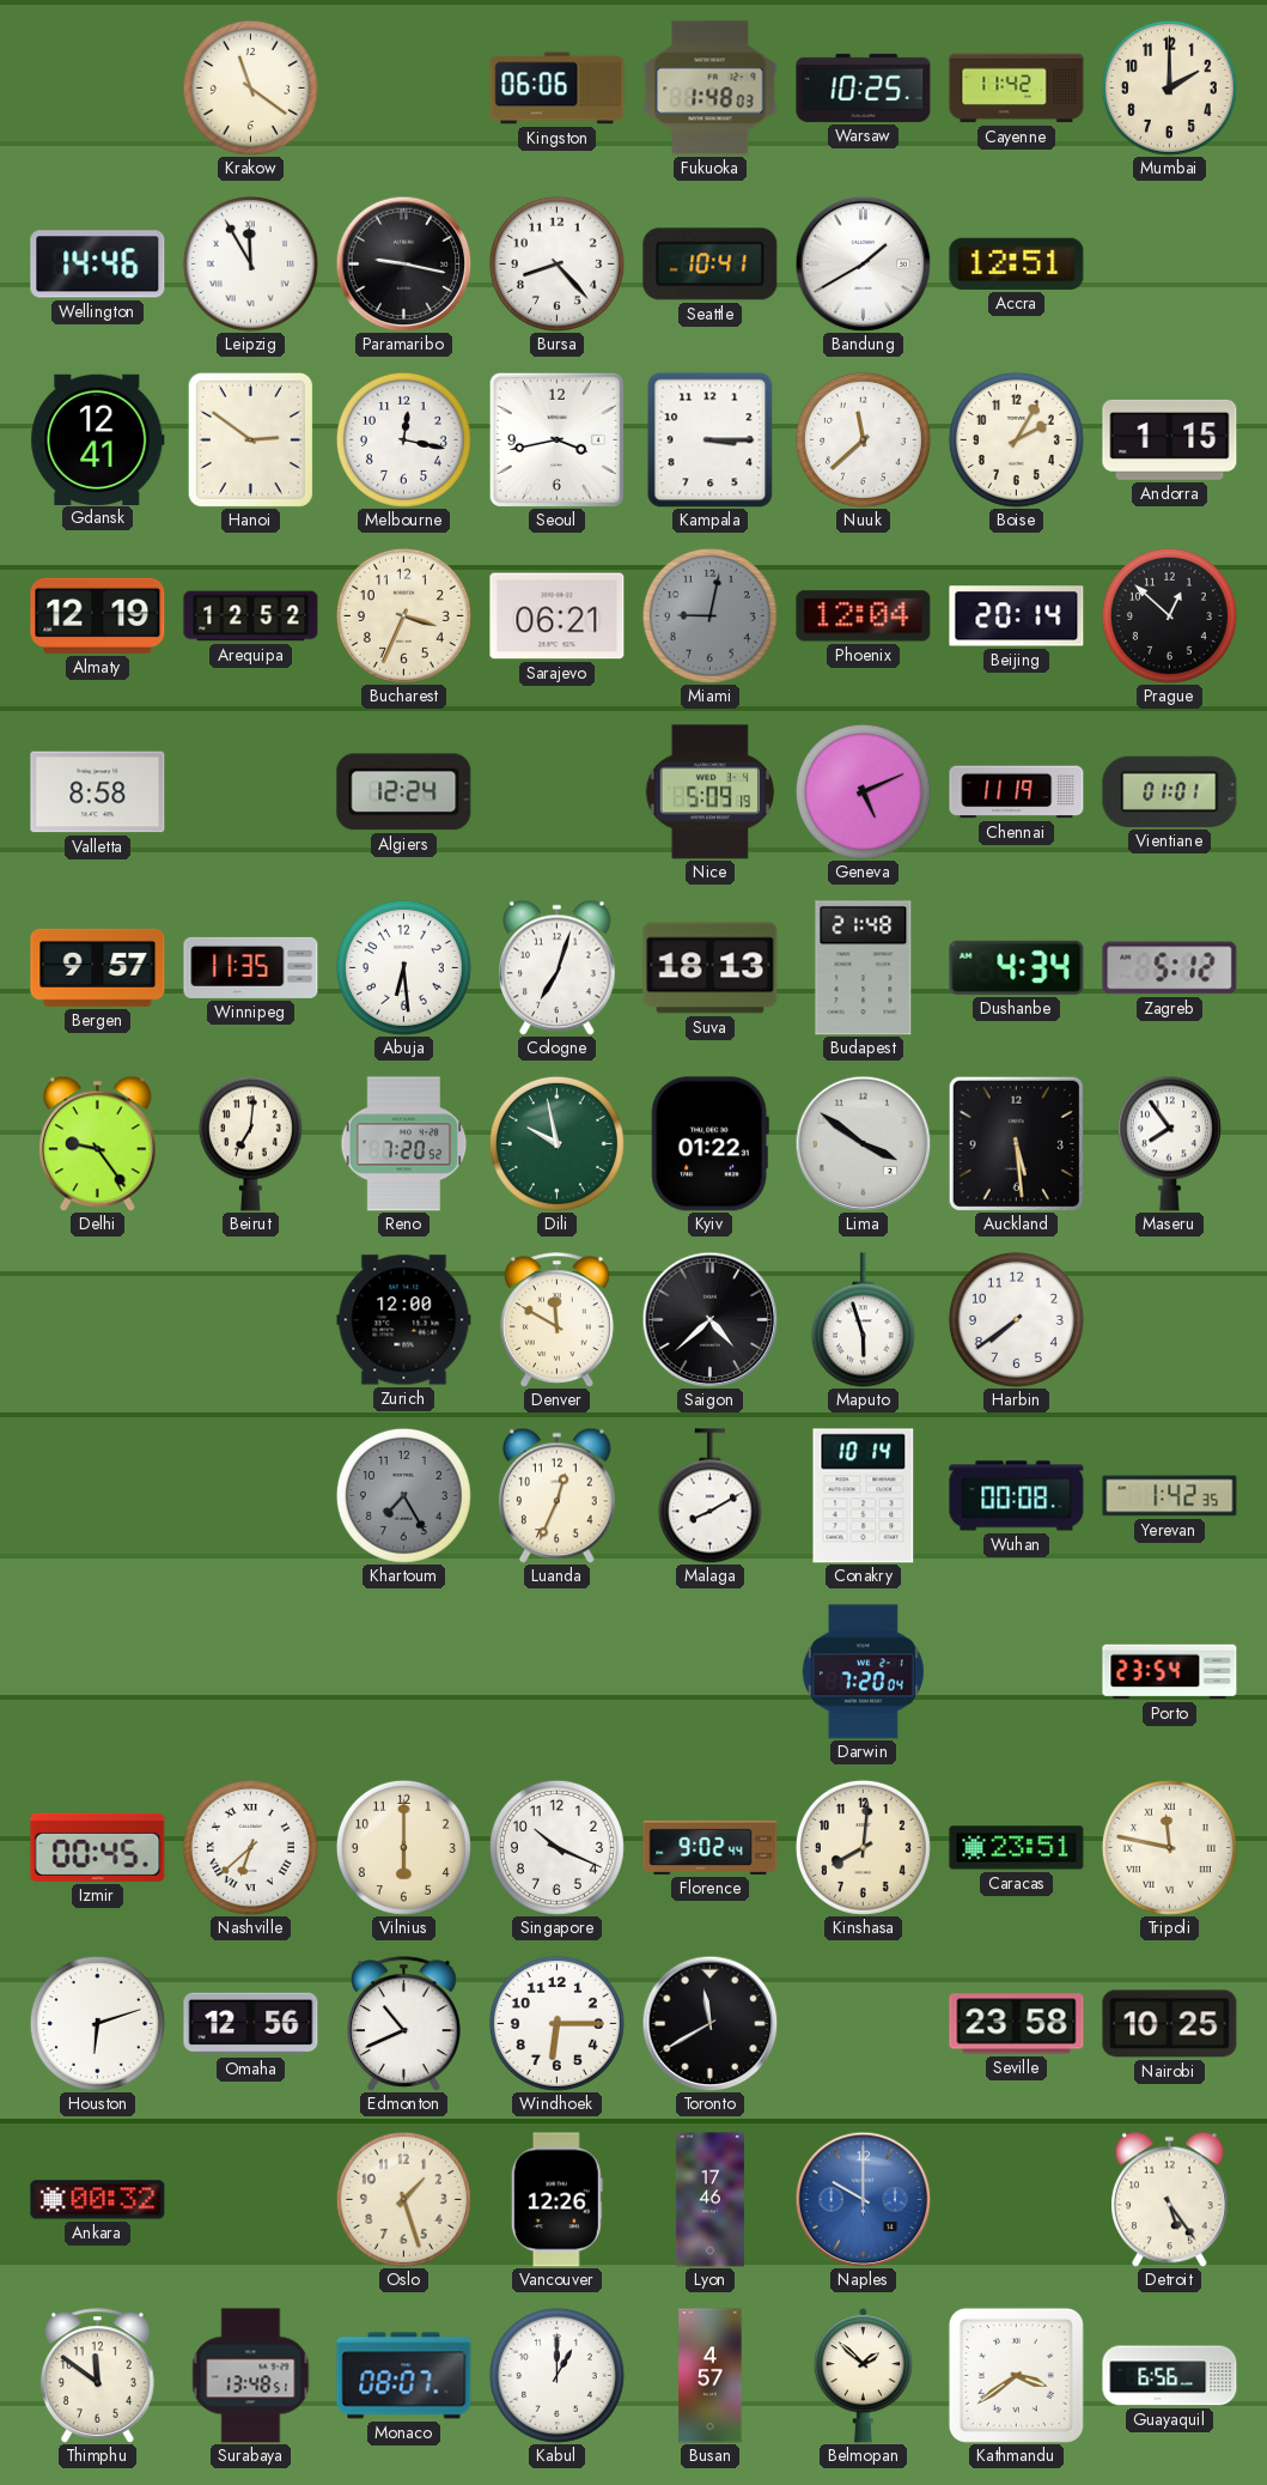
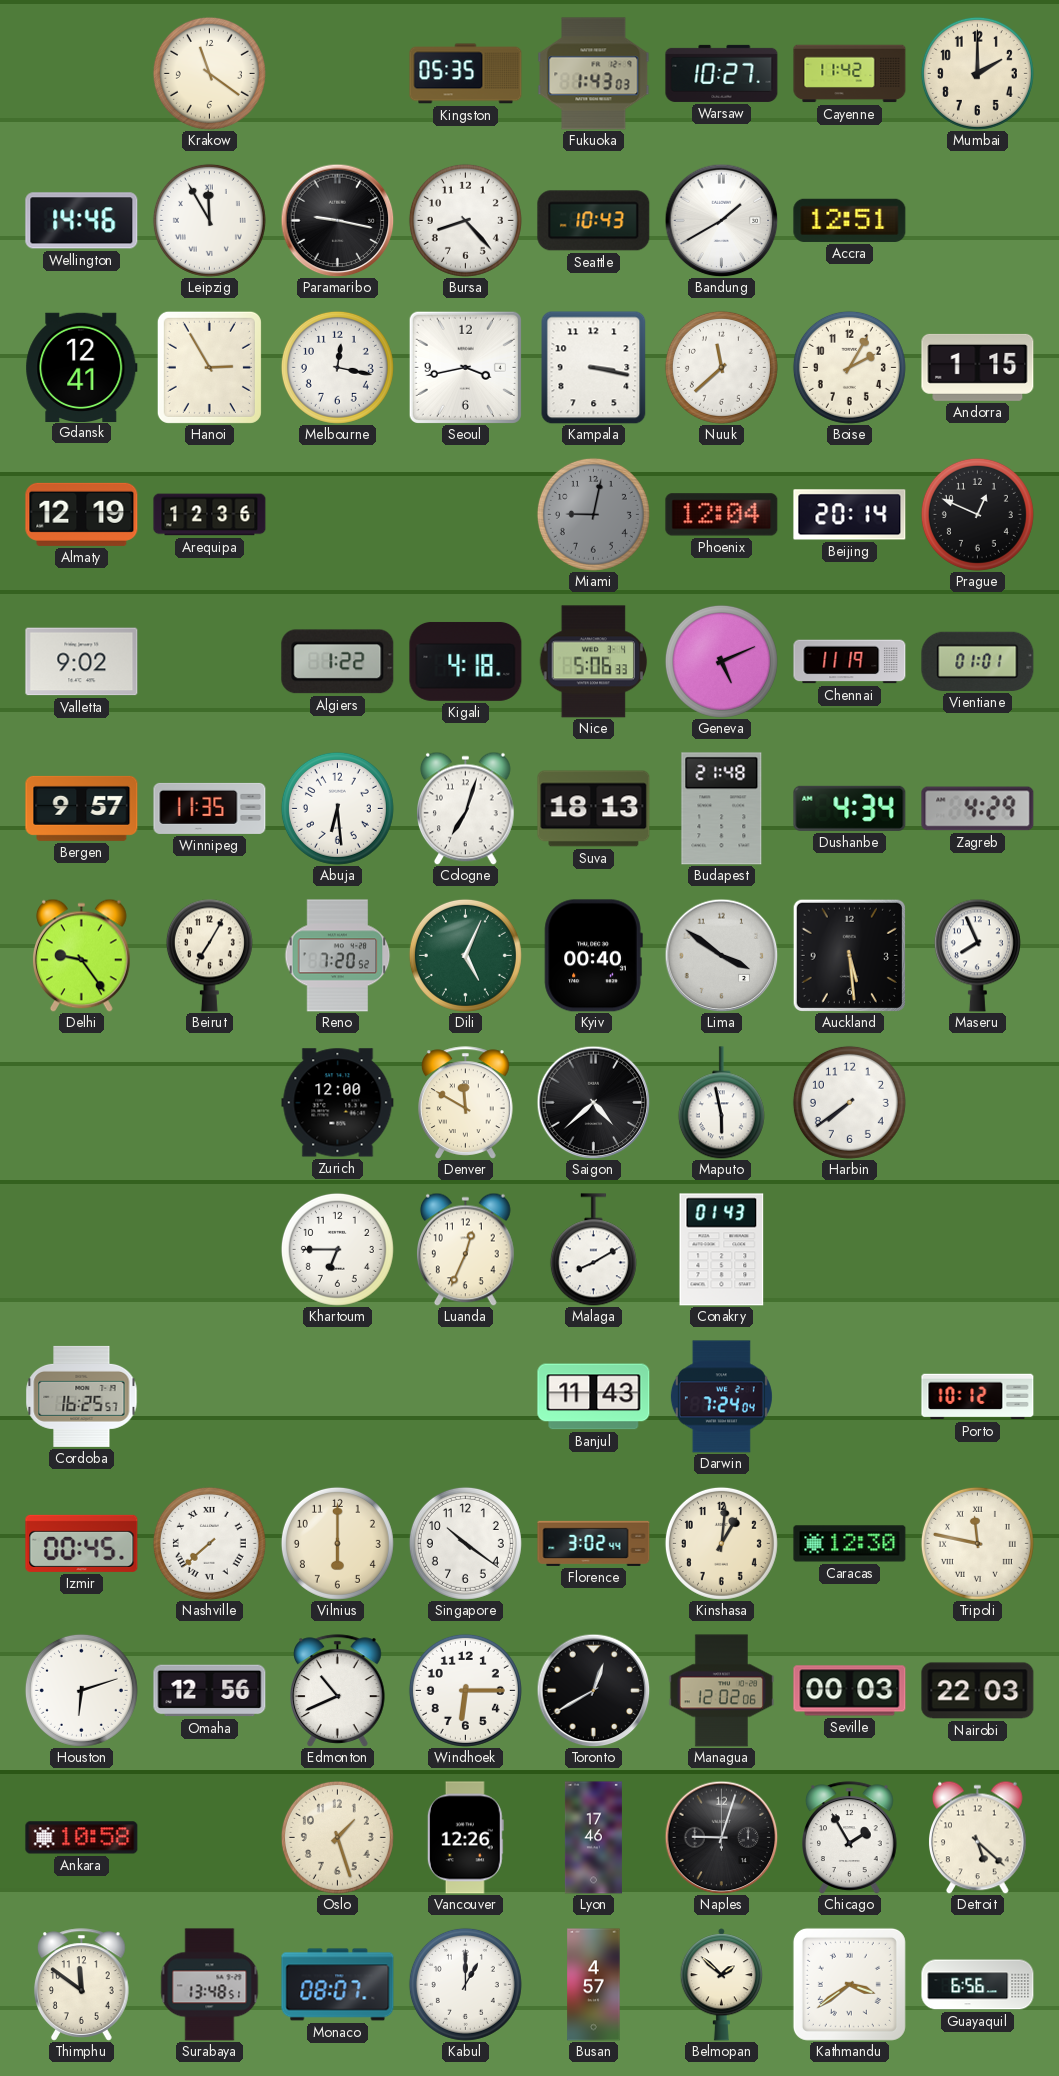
Kingston: 06:06 -> 05:35
Fukuoka: 1:48 -> 1:43
Warsaw: 10:25 -> 10:27
Seattle: 10:41 -> 10:43
Hanoi: 2:51 -> 2:55
Kampala: 3:15 -> 3:17
Arequipa: 12:52 -> 12:36
Bucharest: 3:34 -> none
Sarajevo: 06:21 -> none
Prague: 12:52 -> 12:49
Valletta: 8:58 -> 9:02
Algiers: 12:24 -> 1:22
Kigali: none -> 4:18
Nice: 5:09 -> 5:06
Zagreb: 5:12 -> 4:29
Beirut: 7:01 -> 7:05
Dili: 9:58 -> 5:04
Kyiv: 01:22 -> 00:40
Maseru: 7:54 -> 7:56
Maputo: 5:57 -> 5:58
Khartoum: 7:25 -> 6:45
Khartoum dial: grey -> white
Conakry: 10:14 -> 01:43
Wuhan: 00:08 -> none
Yerevan: 1:42 -> none
Cordoba: none -> 16:25
Banjul: none -> 11:43
Darwin: 7:20 -> 7:24
Porto: 23:54 -> 10:12
Nashville: 6:38 -> 7:38
Singapore: 10:19 -> 10:21
Florence: 9:02 -> 3:02
Kinshasa: 8:01 -> 1:01
Caracas: 23:51 -> 12:30
Toronto: 11:40 -> 12:40
Managua: none -> 12:02
Seville: 23:58 -> 00:03
Nairobi: 10:25 -> 22:03
Ankara: 00:32 -> 10:58
Naples: 10:00 -> 9:03
Naples dial: blue -> black
Chicago: none -> 1:55
Detroit: 5:24 -> 5:22
